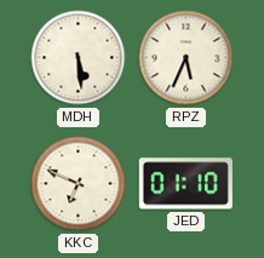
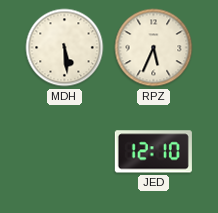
KKC: 6:49 -> none
JED: 01:10 -> 12:10
